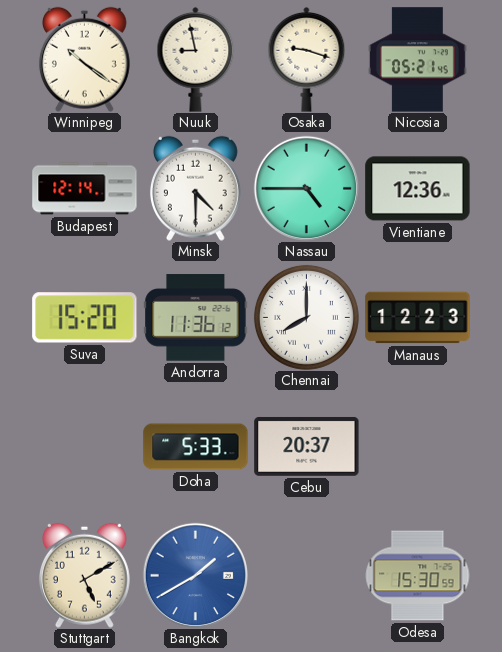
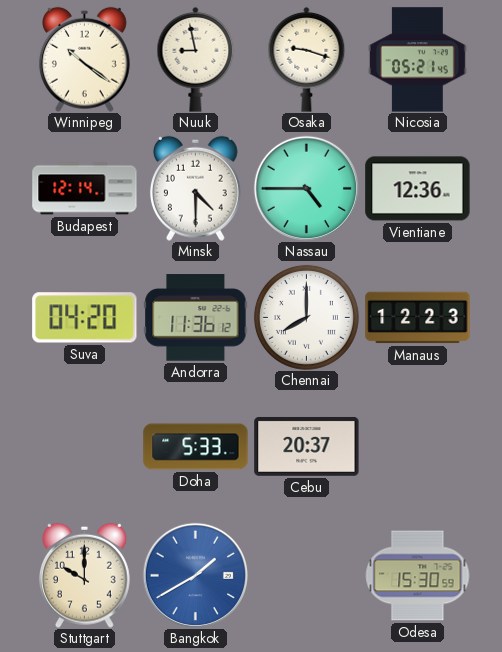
Suva: 15:20 -> 04:20
Stuttgart: 5:10 -> 10:00
